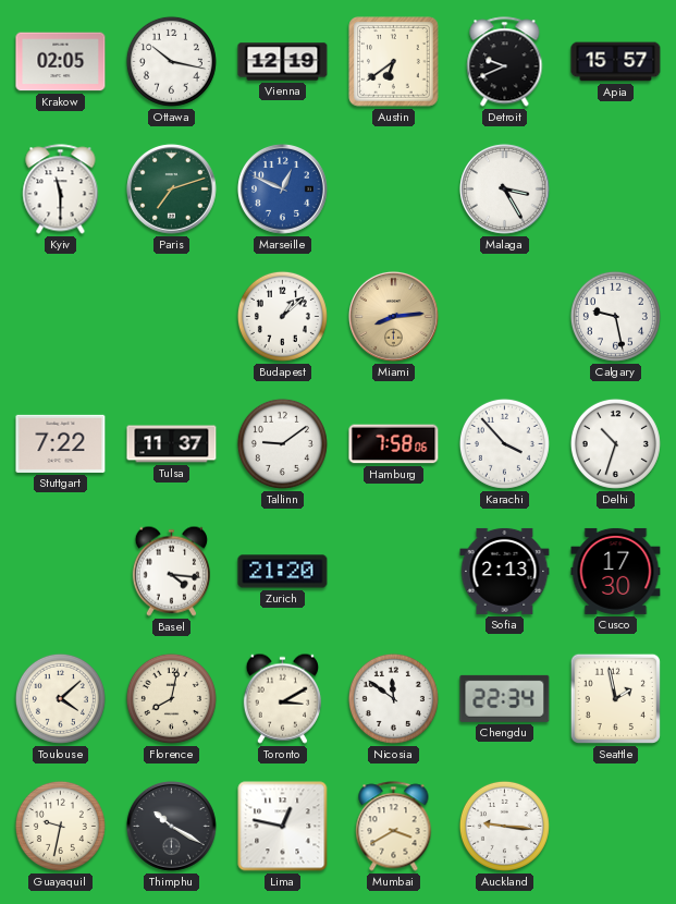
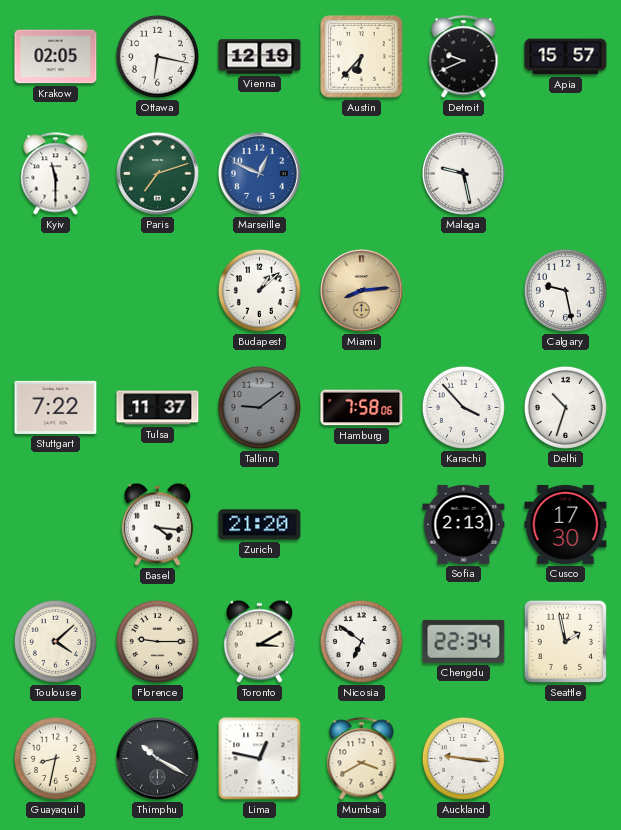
Ottawa: 10:17 -> 6:17
Austin: 6:39 -> 6:37
Malaga: 3:25 -> 9:28
Tallinn dial: white -> grey
Florence: 8:02 -> 9:15
Nicosia: 11:51 -> 6:51
Guayaquil: 9:32 -> 8:32
